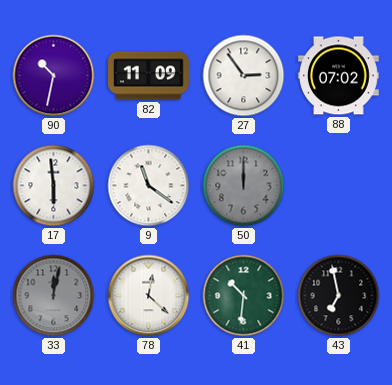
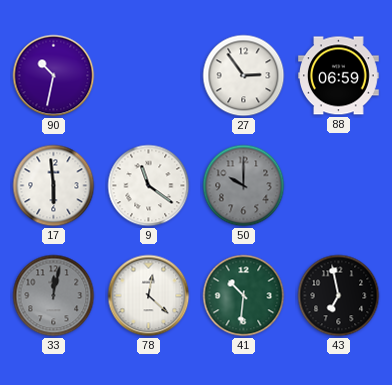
82: 11:09 -> none
88: 07:02 -> 06:59
50: 12:00 -> 10:00
